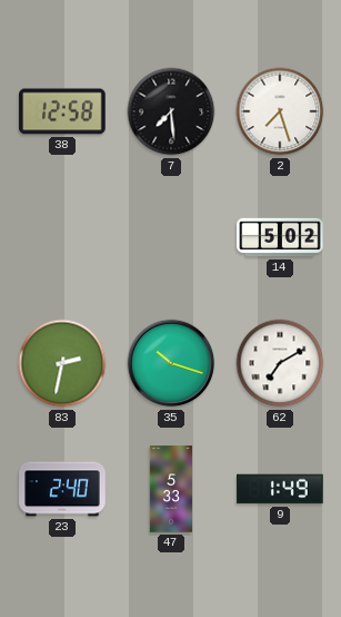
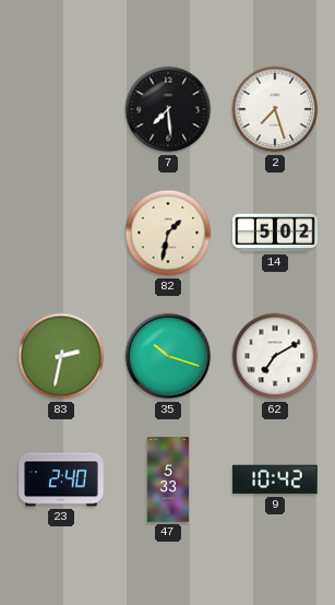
38: 12:58 -> none
82: none -> 1:32
9: 1:49 -> 10:42
